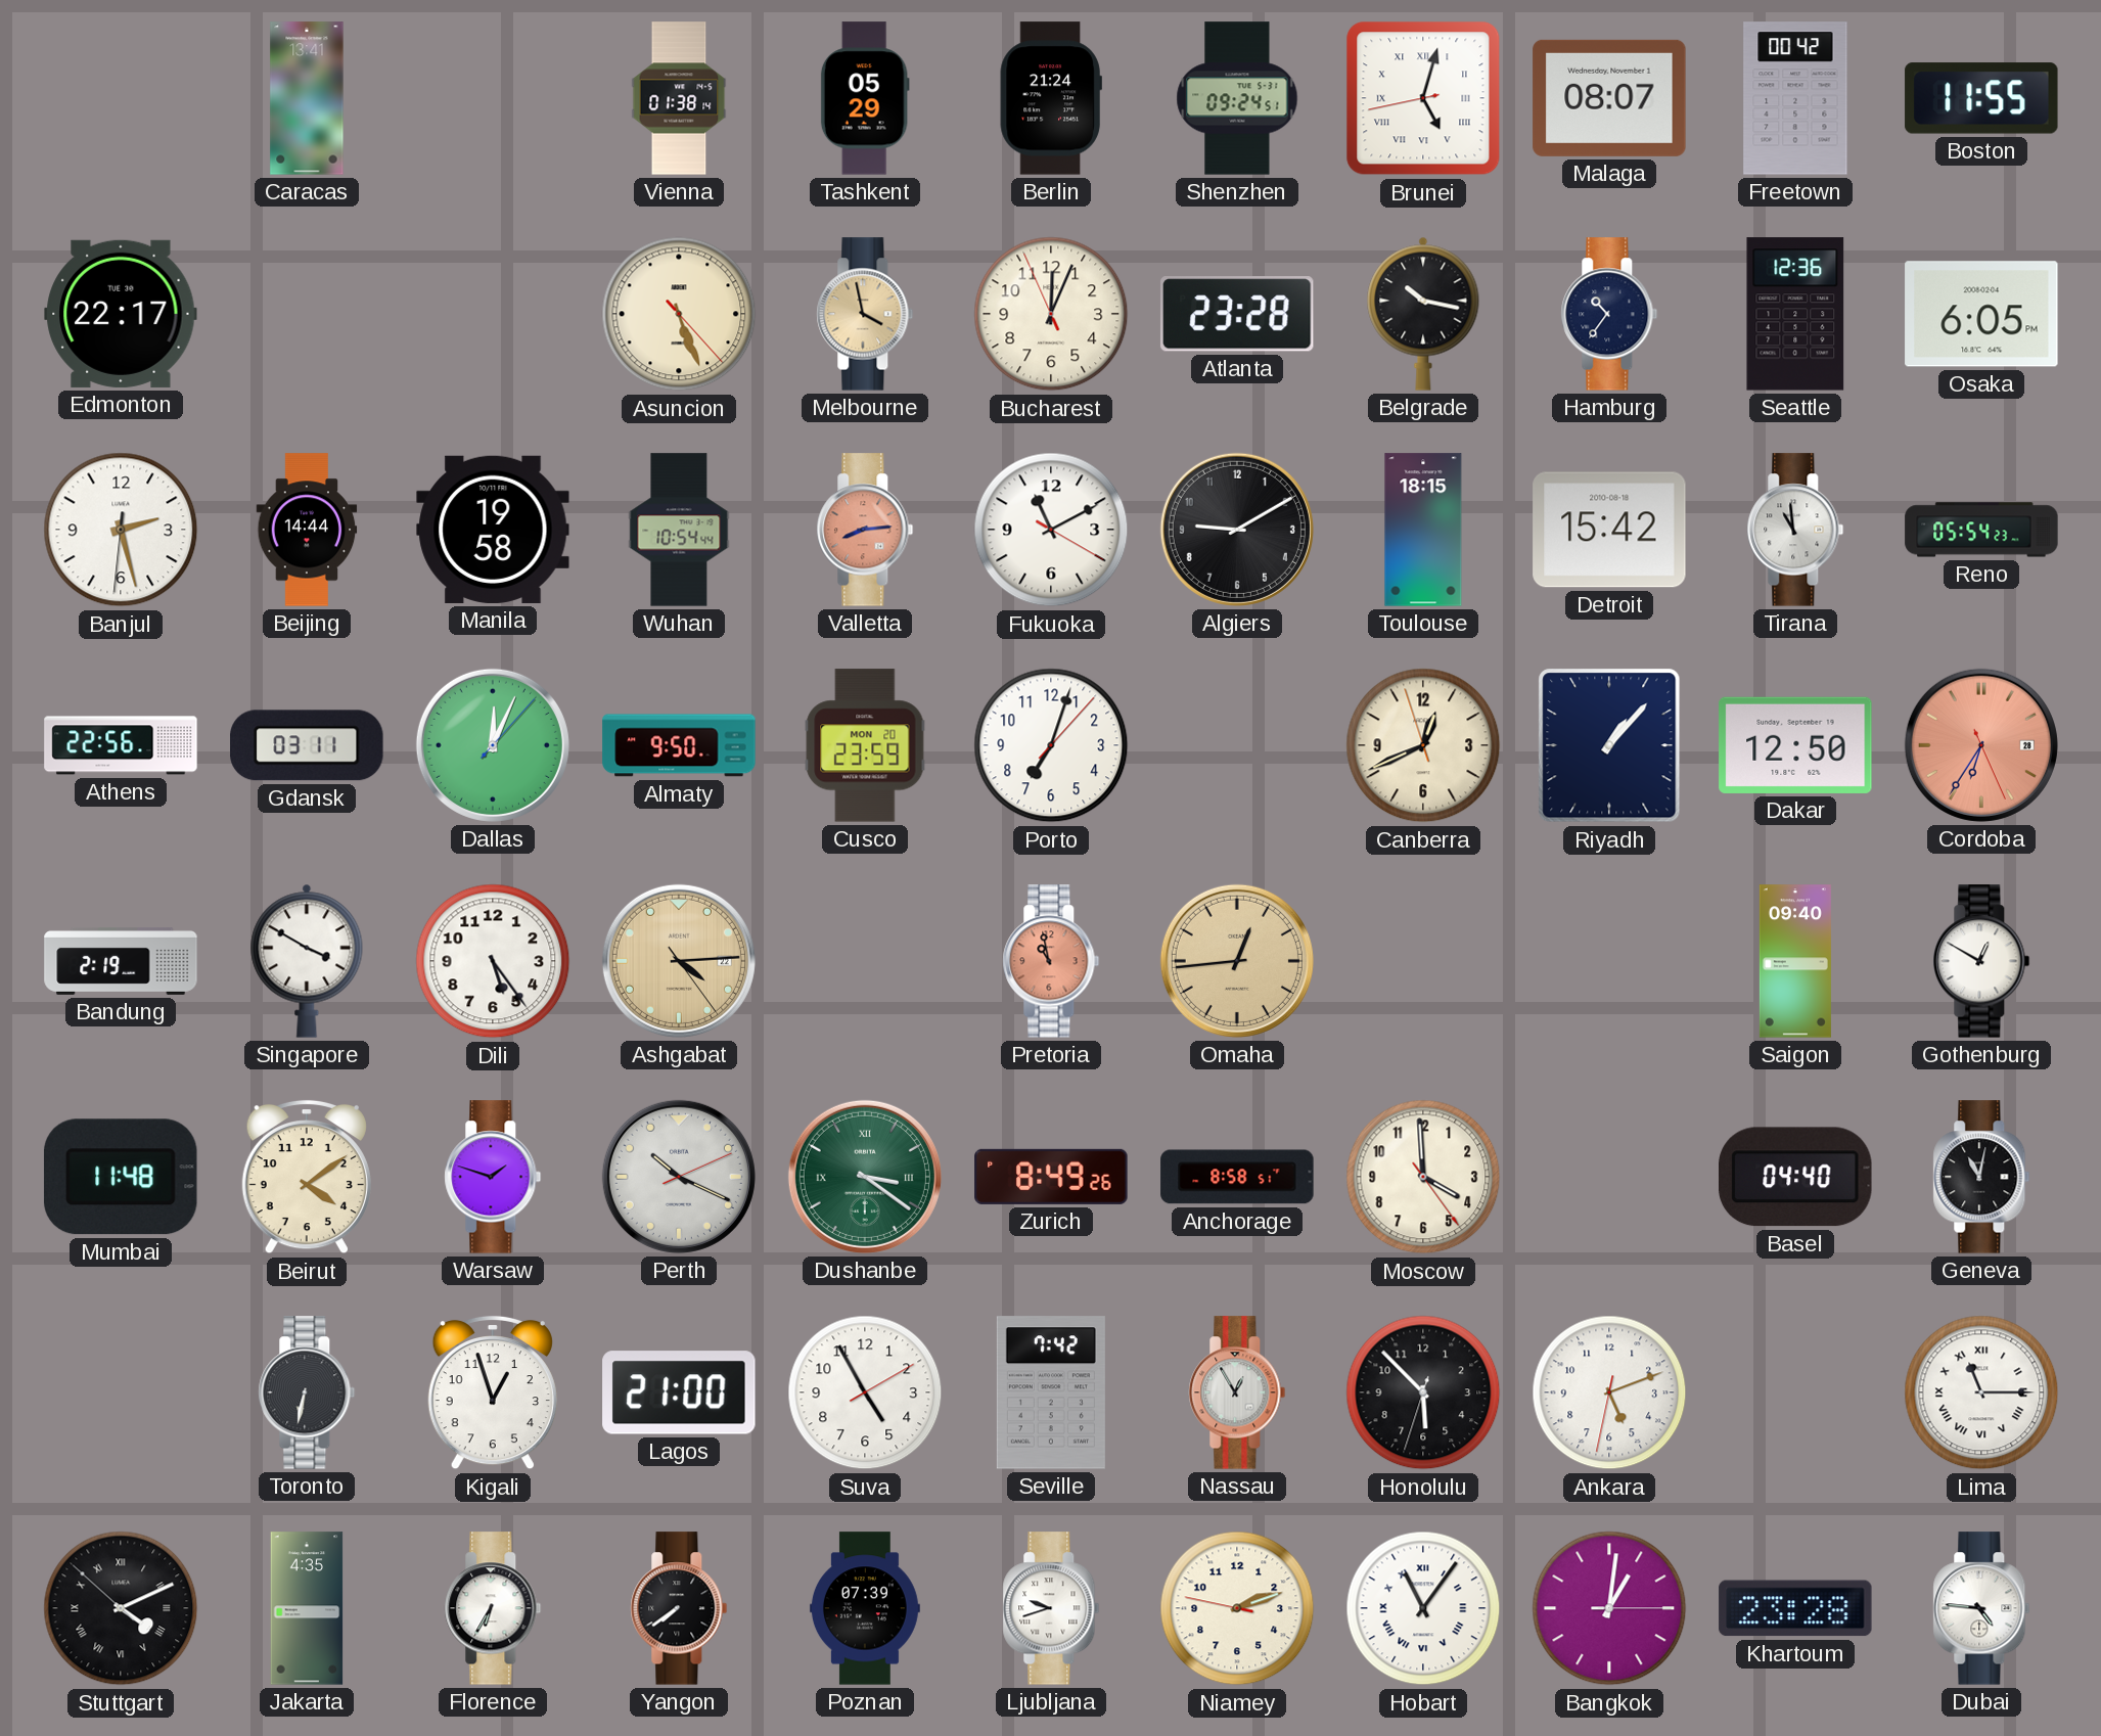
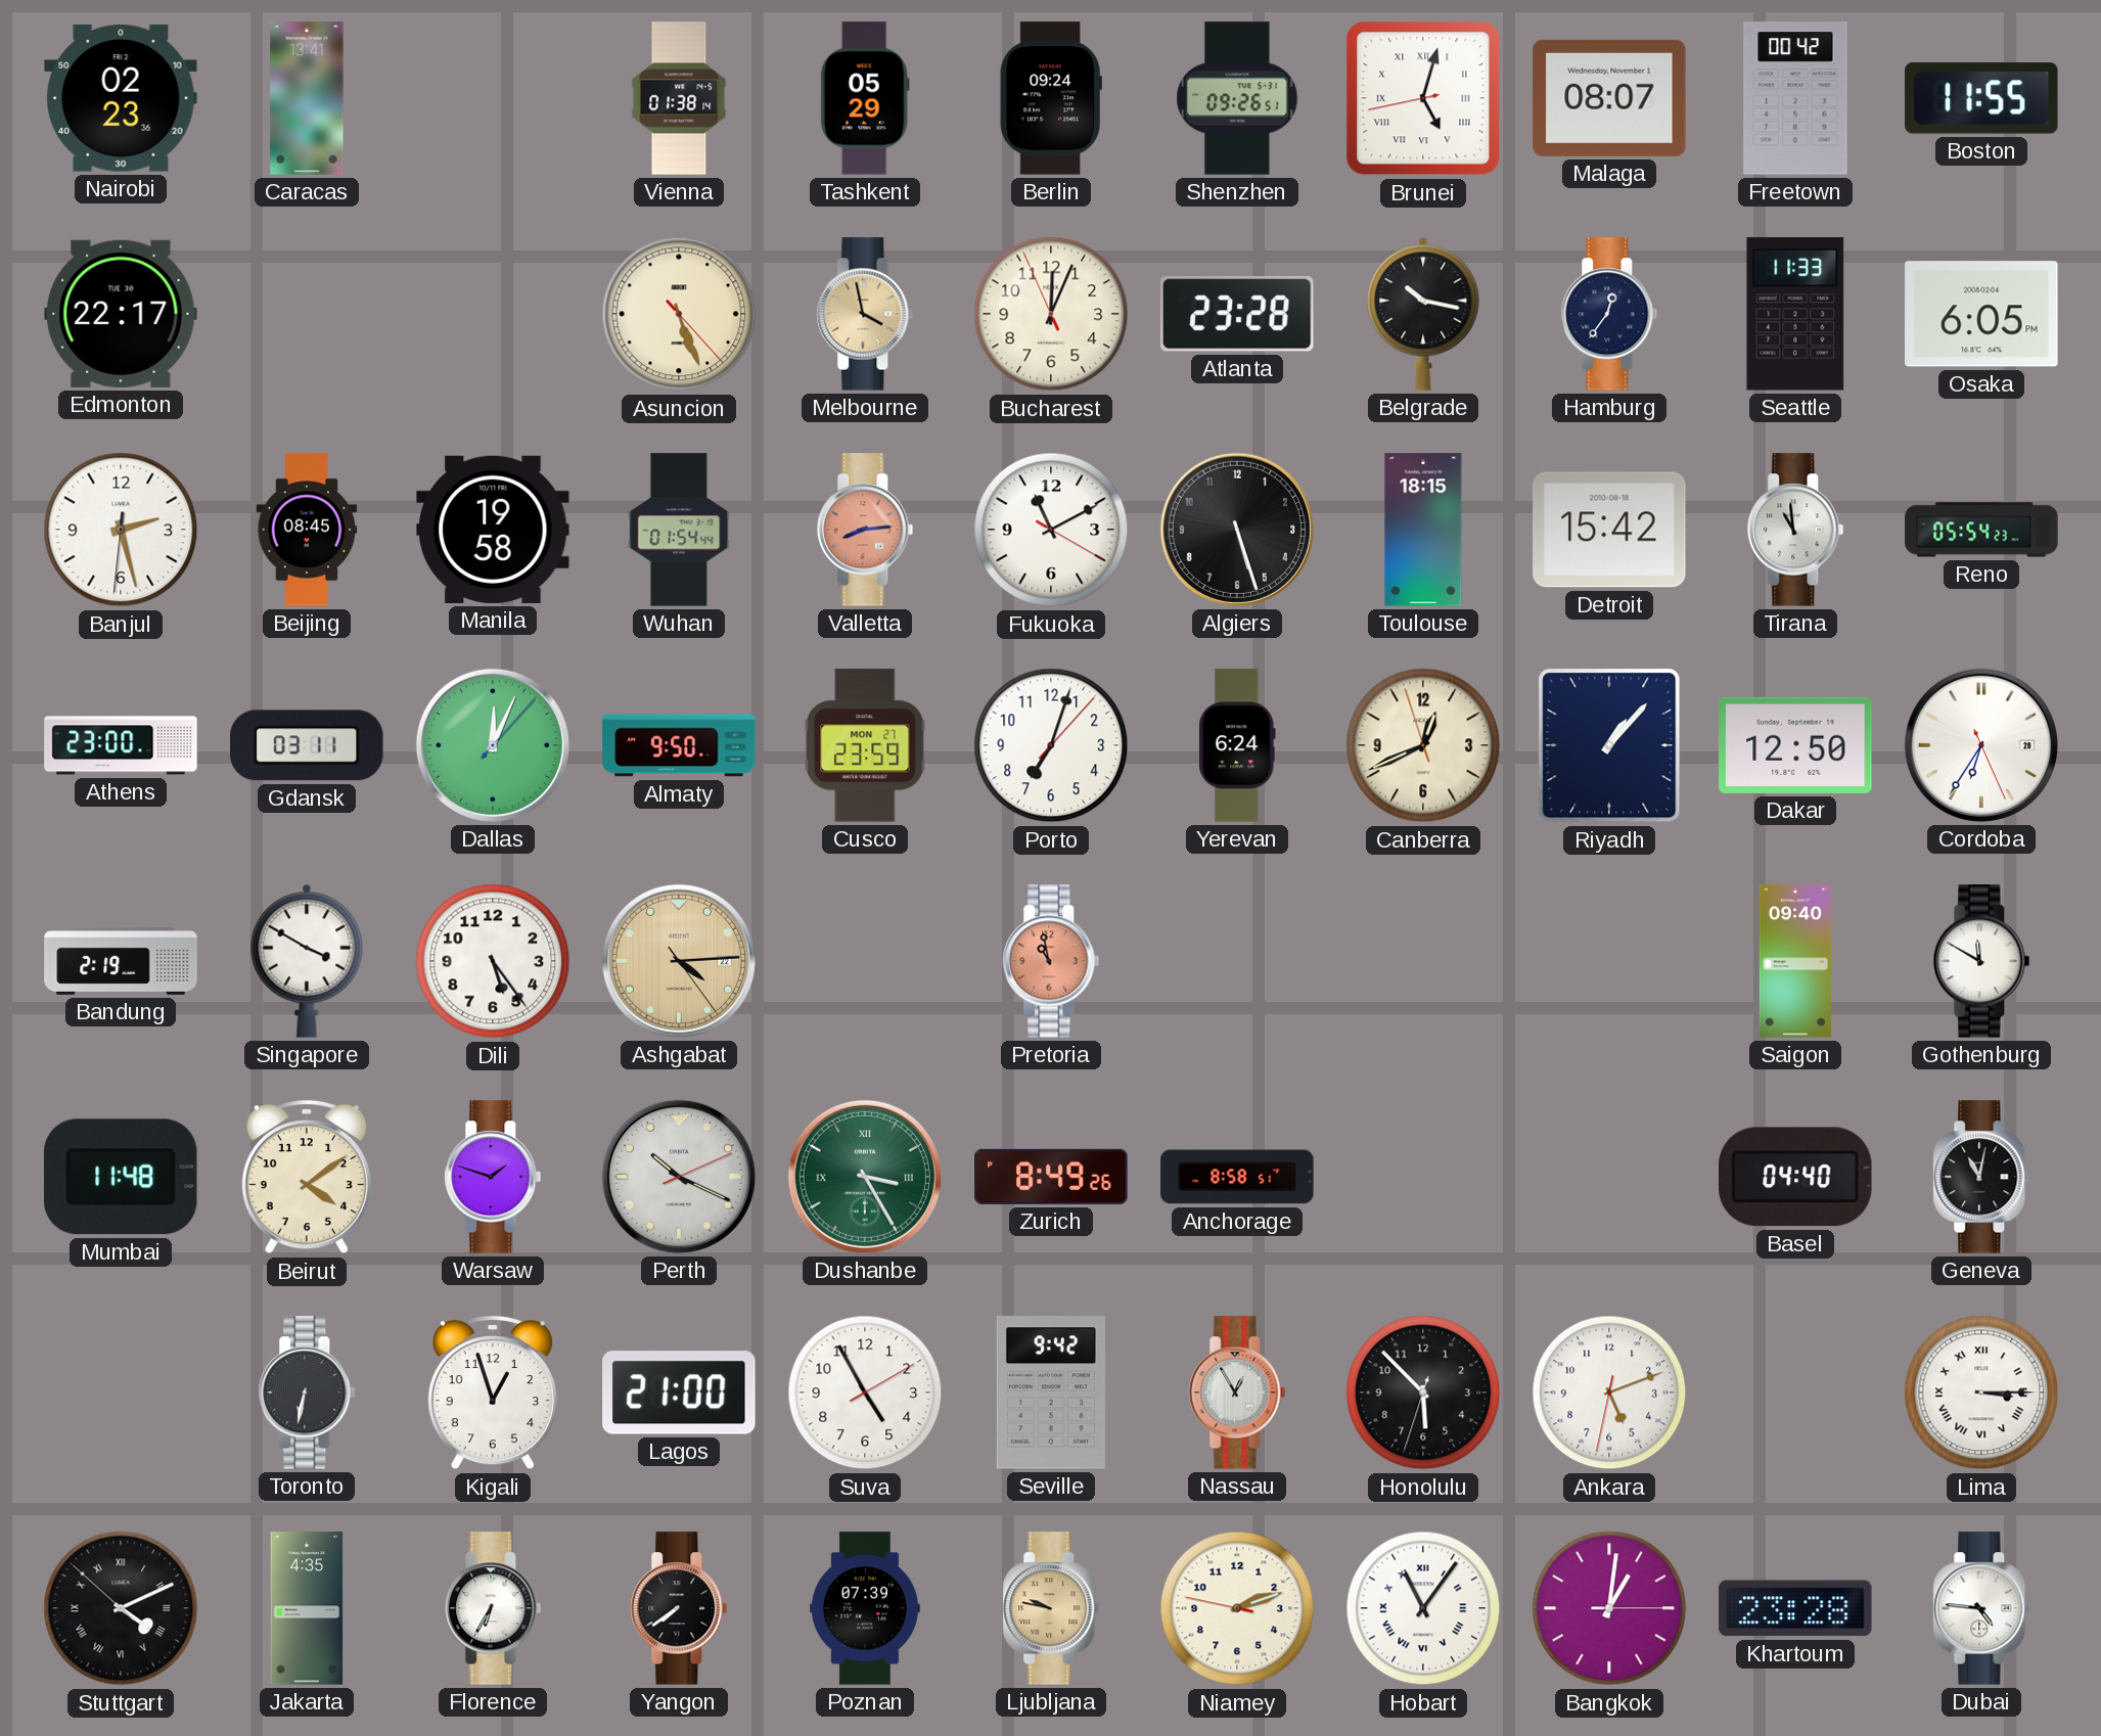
Nairobi: none -> 02:23
Berlin: 21:24 -> 09:24
Shenzhen: 09:24 -> 09:26
Hamburg: 10:36 -> 12:36
Seattle: 12:36 -> 11:33
Beijing: 14:44 -> 08:45
Wuhan: 10:54 -> 01:54
Algiers: 9:10 -> 5:27
Athens: 22:56 -> 23:00
Cusco date: MON 20 -> MON 27
Yerevan: none -> 6:24
Cordoba dial: salmon -> white
Omaha: 12:44 -> none
Gothenburg: 12:50 -> 11:50
Dushanbe: 3:21 -> 3:25
Moscow: 3:59 -> none
Seville: 7:42 -> 9:42
Lima: 11:15 -> 3:15
Ljubljana: 9:42 -> 9:47
Ljubljana dial: white -> champagne
